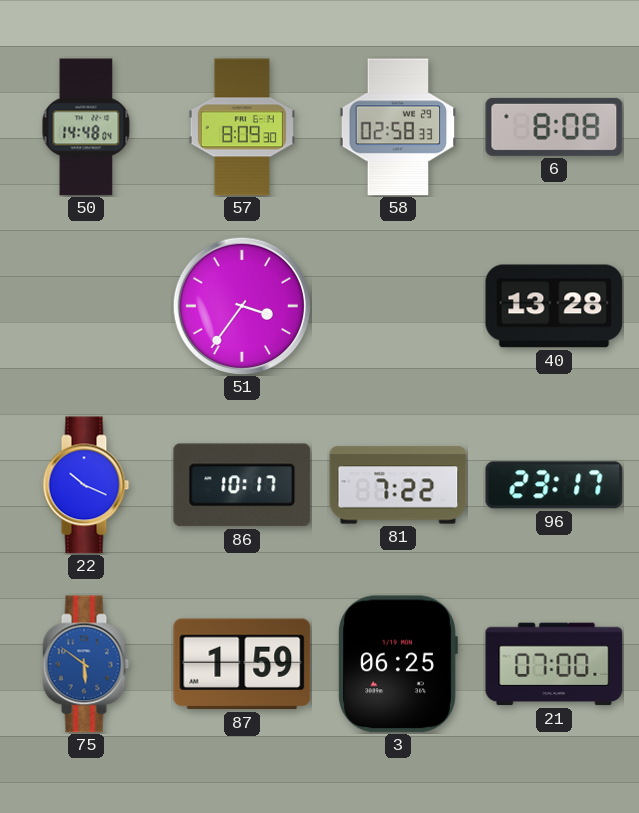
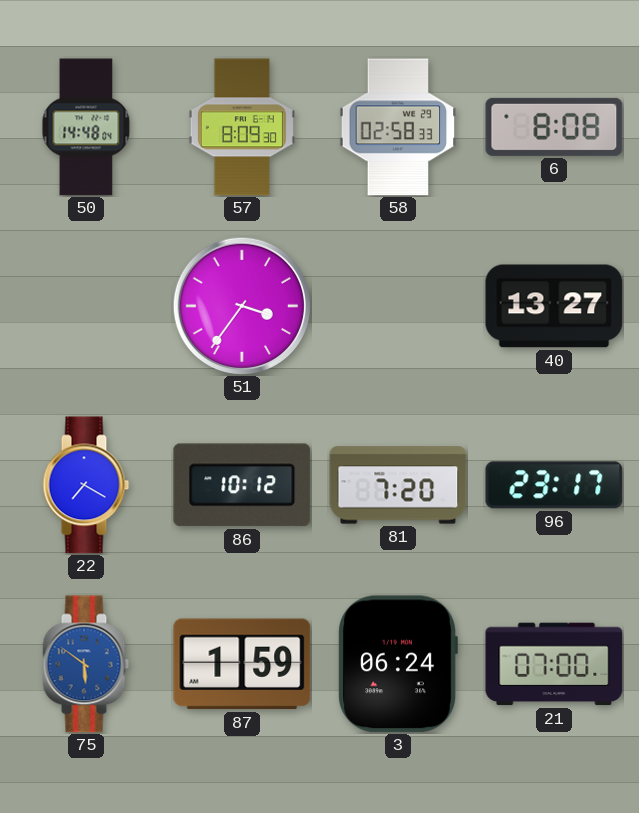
40: 13:28 -> 13:27
22: 10:19 -> 7:20
86: 10:17 -> 10:12
81: 7:22 -> 7:20
3: 06:25 -> 06:24
